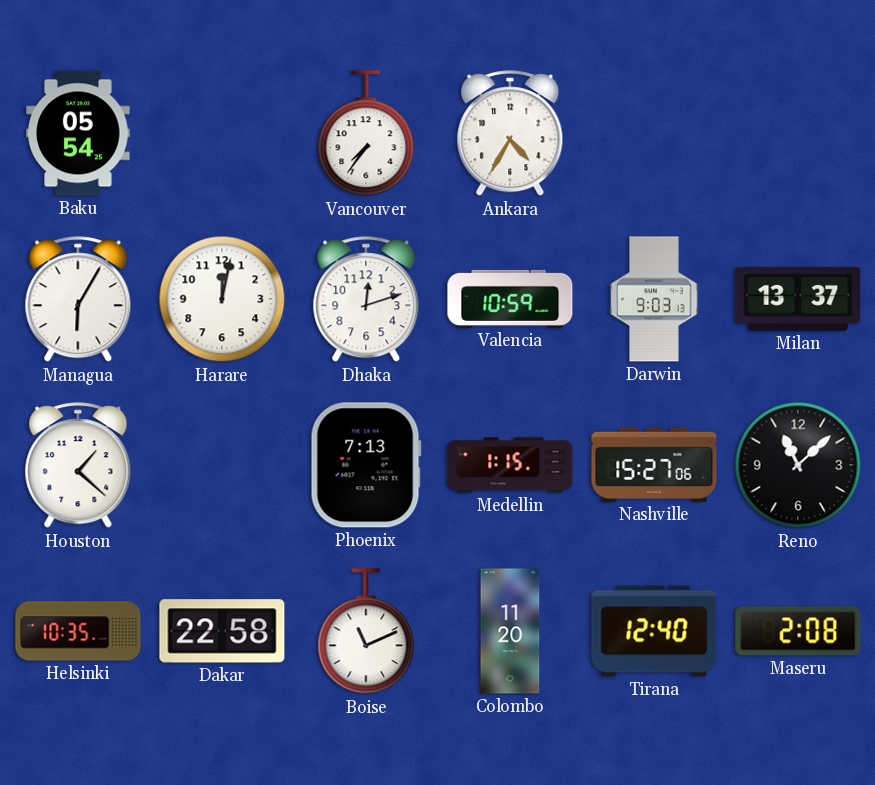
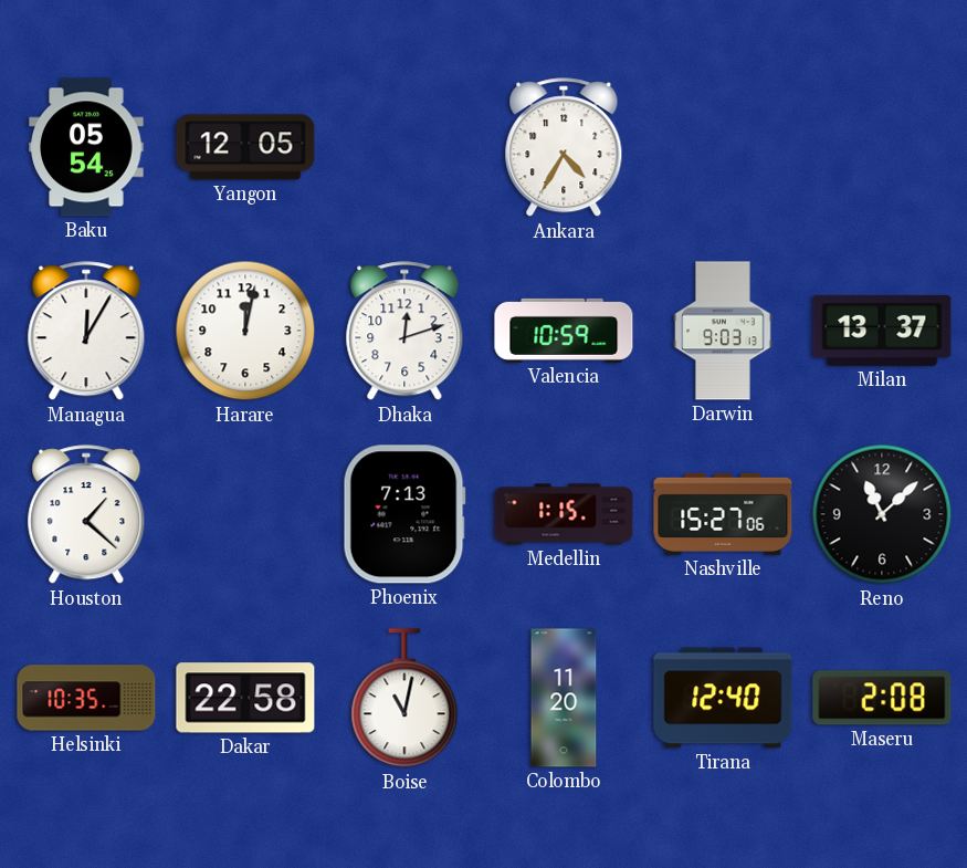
Yangon: none -> 12:05
Vancouver: 7:36 -> none
Managua: 6:05 -> 12:05
Boise: 11:11 -> 11:02
